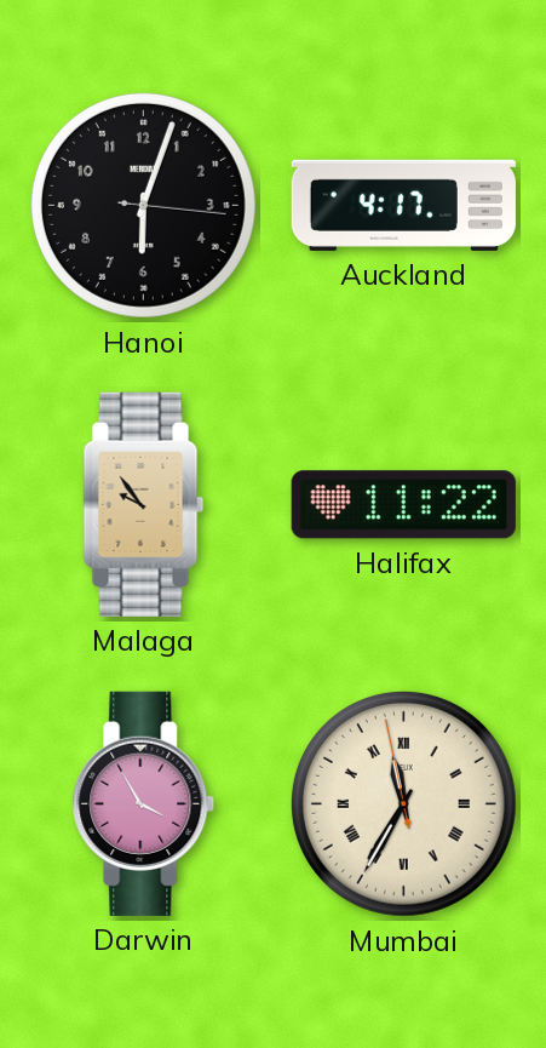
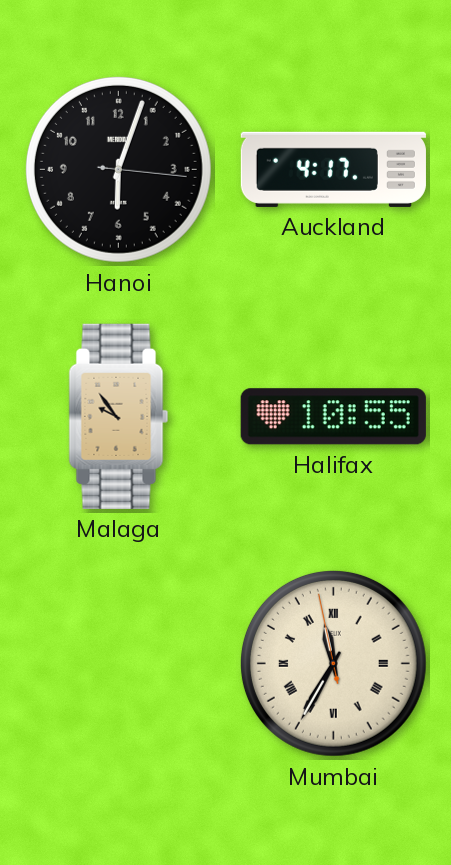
Halifax: 11:22 -> 10:55
Darwin: 3:55 -> none
